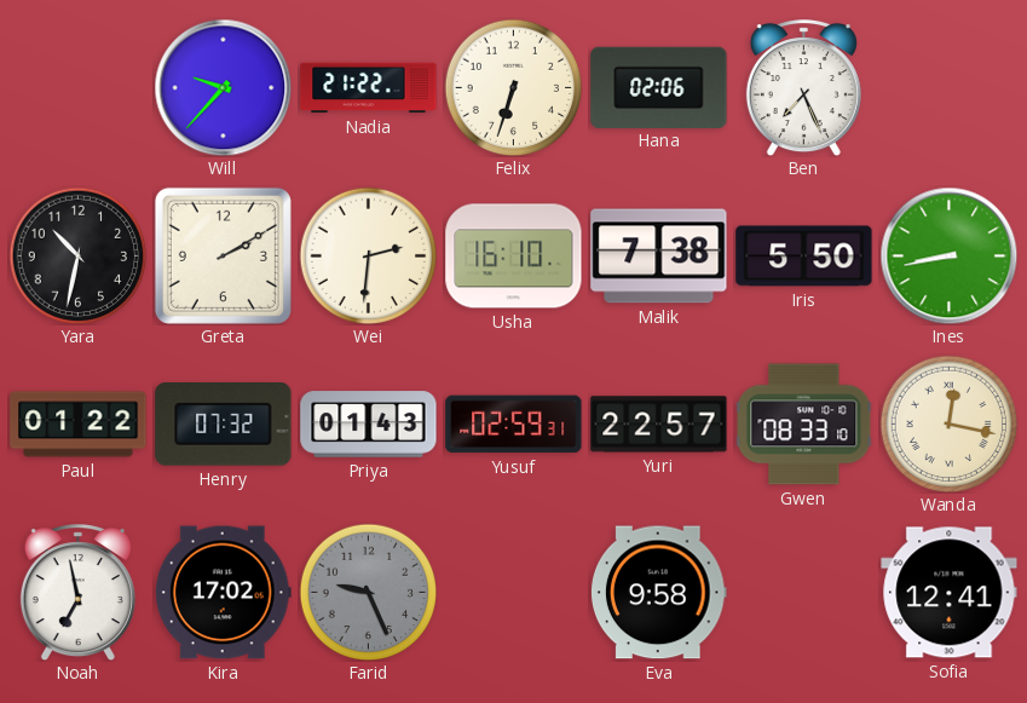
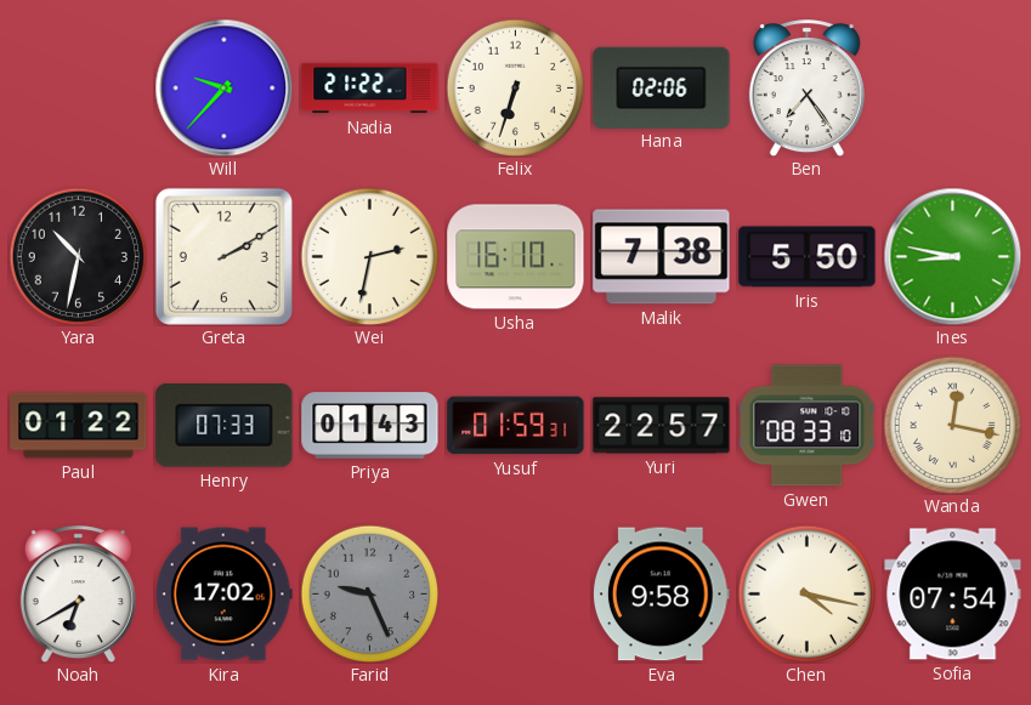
Ben: 7:26 -> 7:24
Wei: 2:31 -> 2:32
Ines: 8:43 -> 8:47
Henry: 07:32 -> 07:33
Yusuf: 02:59 -> 01:59
Noah: 6:58 -> 6:40
Chen: none -> 4:17
Sofia: 12:41 -> 07:54
